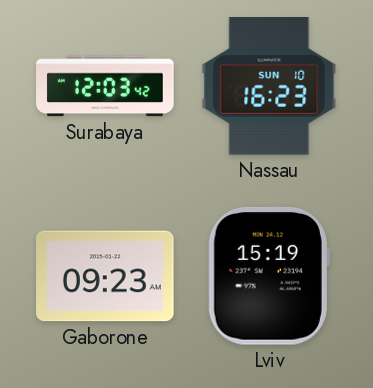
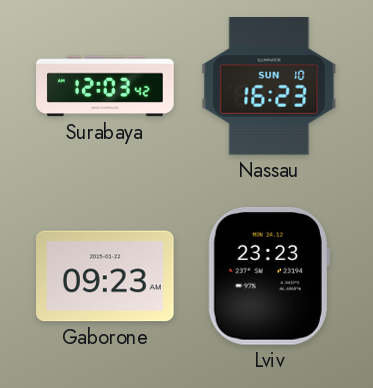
Lviv: 15:19 -> 23:23
